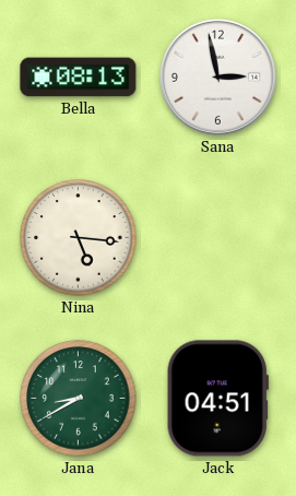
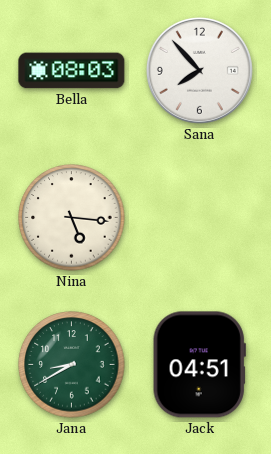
Bella: 08:13 -> 08:03
Sana: 2:58 -> 7:53
